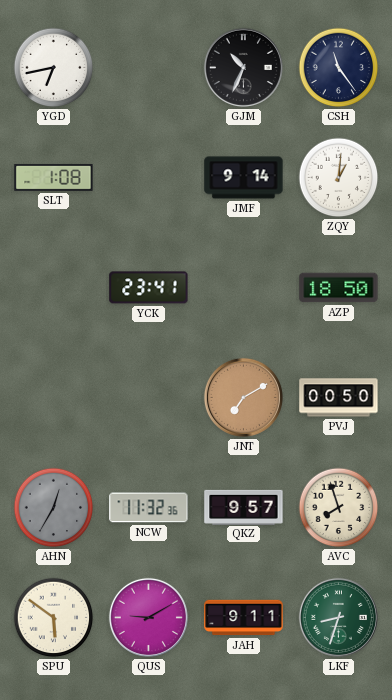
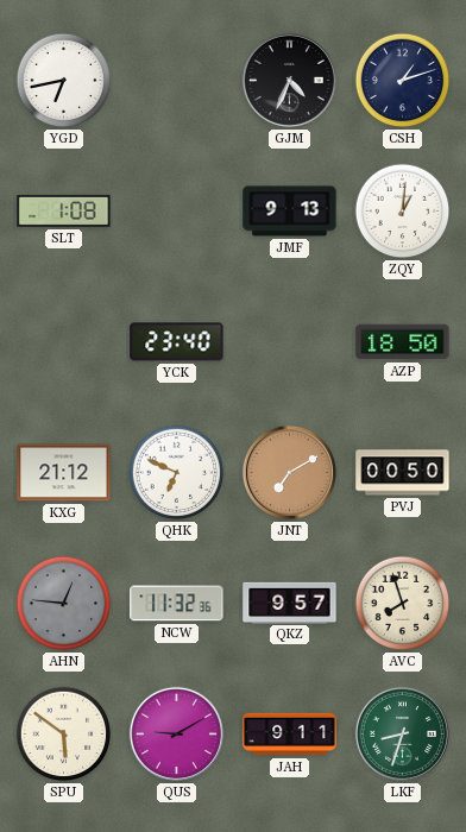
GJM: 10:34 -> 4:34
CSH: 11:24 -> 1:12
JMF: 9:14 -> 9:13
YCK: 23:41 -> 23:40
KXG: none -> 21:12
QHK: none -> 6:49
AHN: 12:35 -> 12:46
